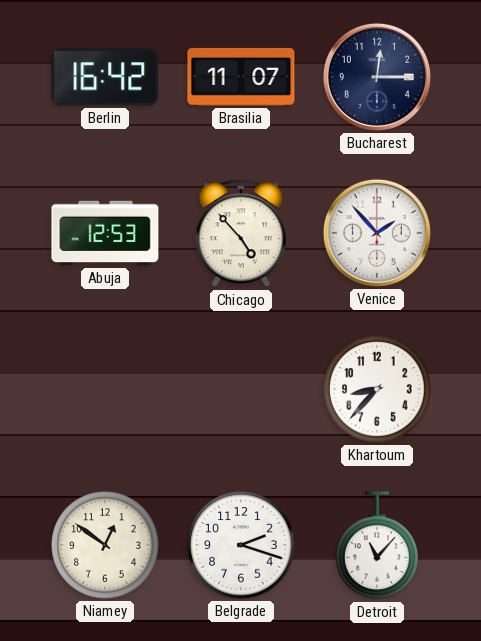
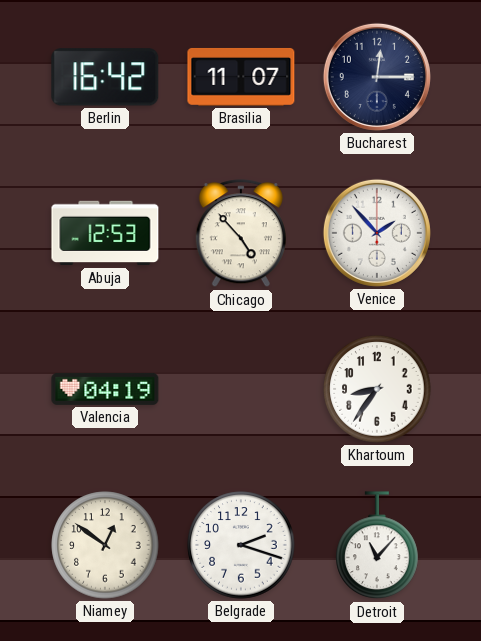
Valencia: none -> 04:19
Khartoum: 8:37 -> 8:36
